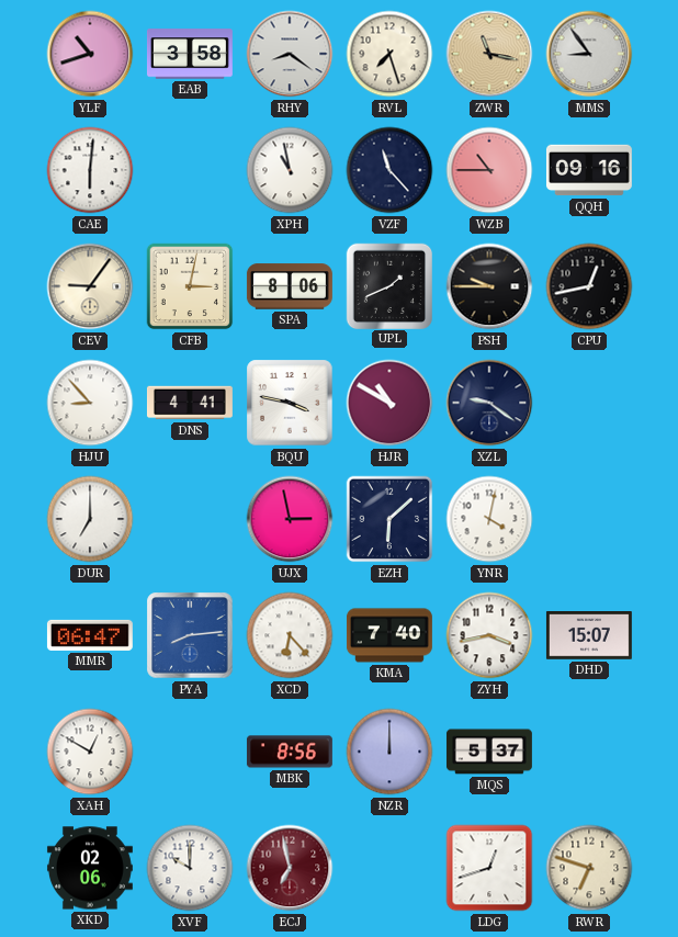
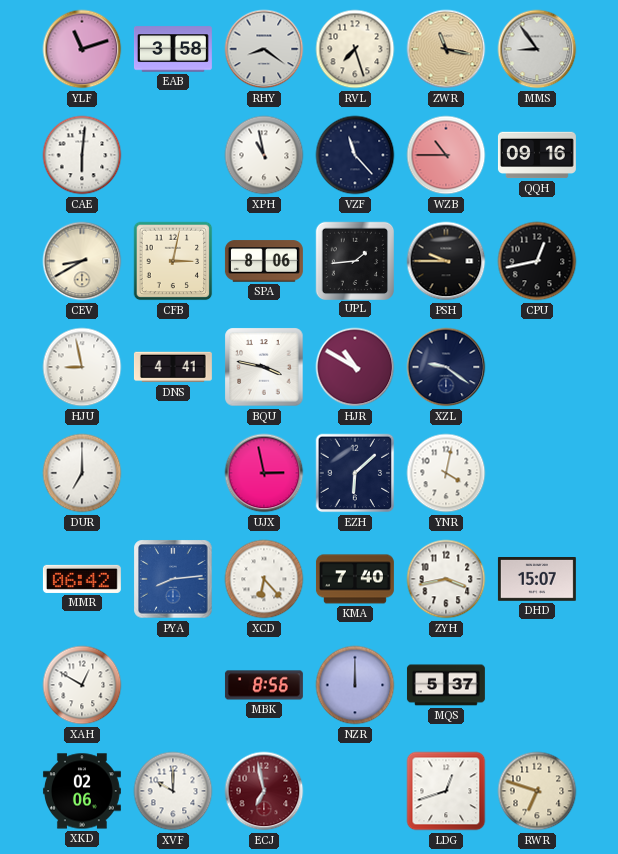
YLF: 10:42 -> 11:12
CEV: 9:06 -> 8:40
UPL: 1:41 -> 1:44
HJU: 8:53 -> 8:58
MMR: 06:47 -> 06:42
